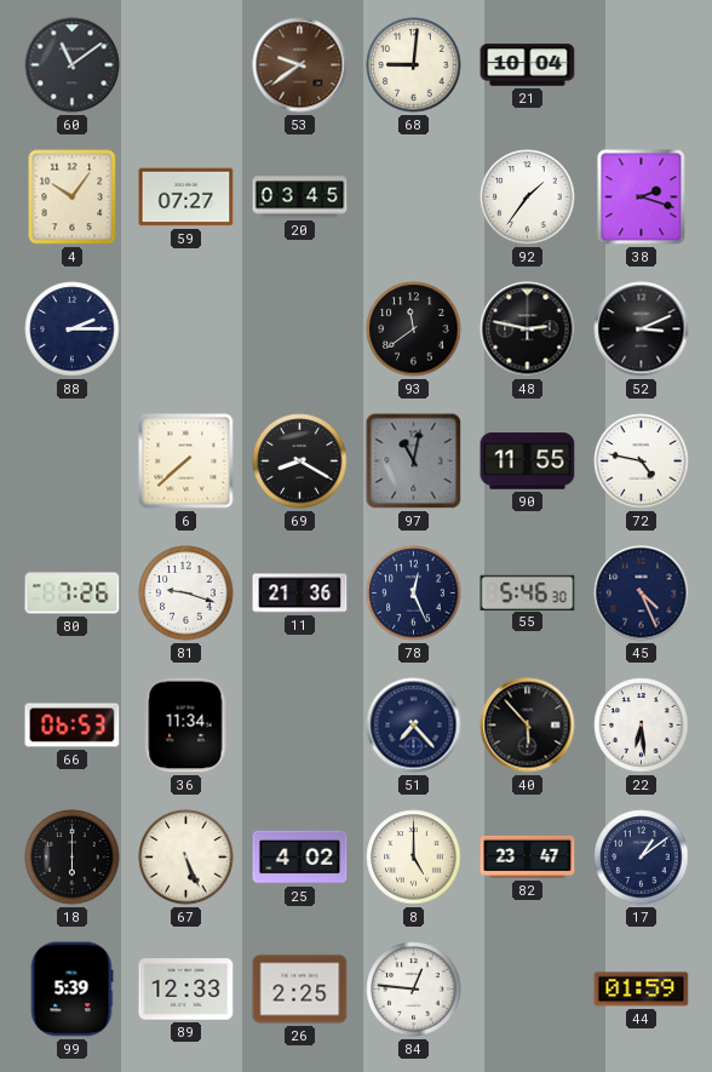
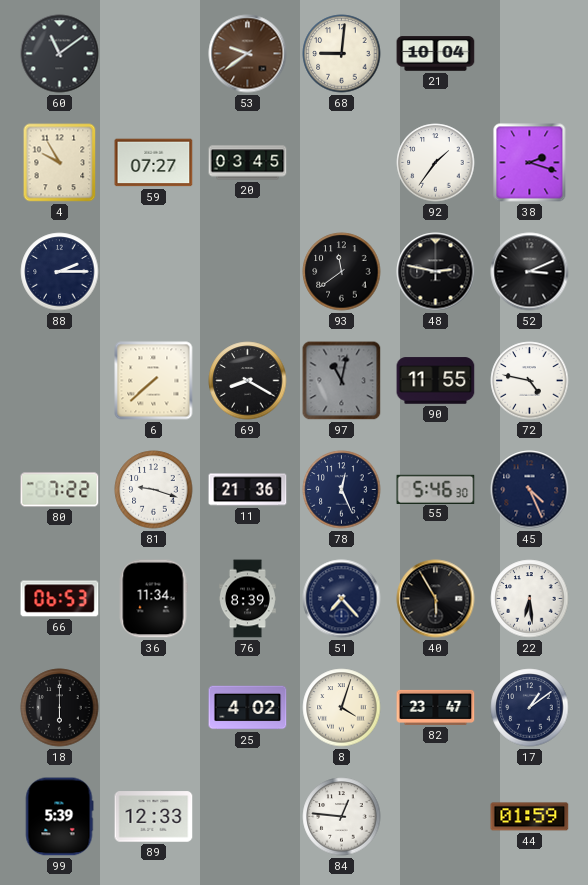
4: 10:06 -> 9:55
80: 7:26 -> 7:22
76: none -> 8:39
40: 5:53 -> 5:55
67: 5:26 -> none
8: 5:00 -> 4:03
26: 2:25 -> none
